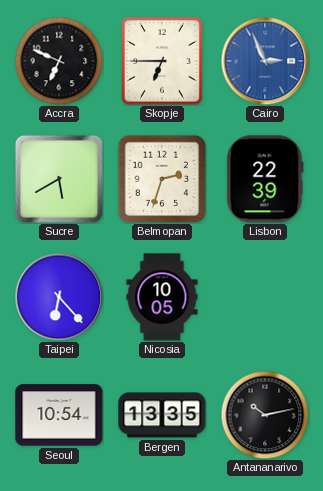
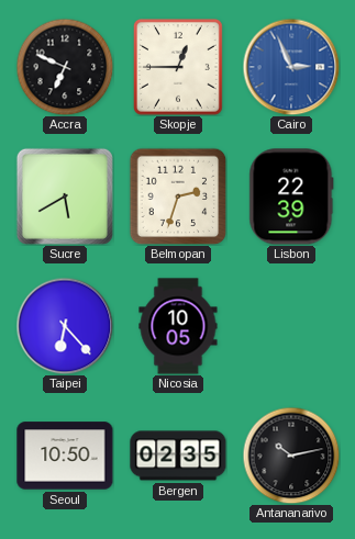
Skopje: 6:45 -> 12:45
Seoul: 10:54 -> 10:50
Bergen: 13:35 -> 02:35
